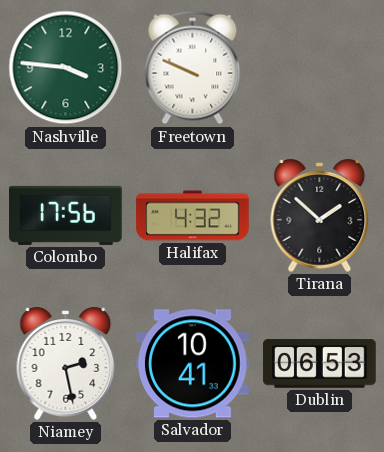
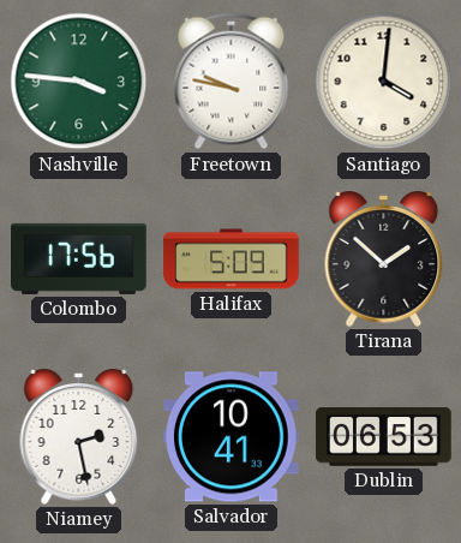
Freetown: 9:49 -> 9:47
Santiago: none -> 4:01
Halifax: 4:32 -> 5:09
